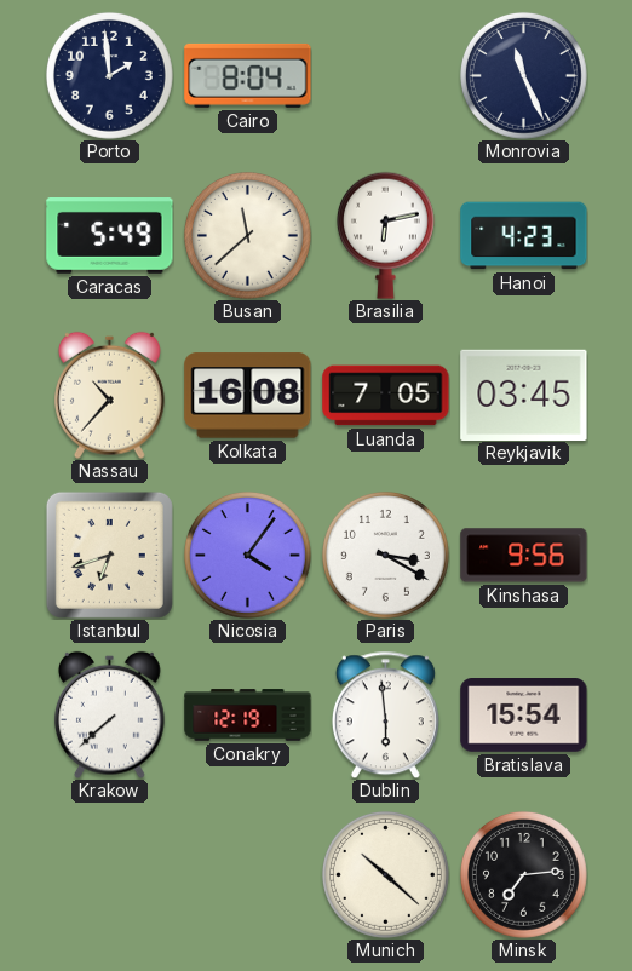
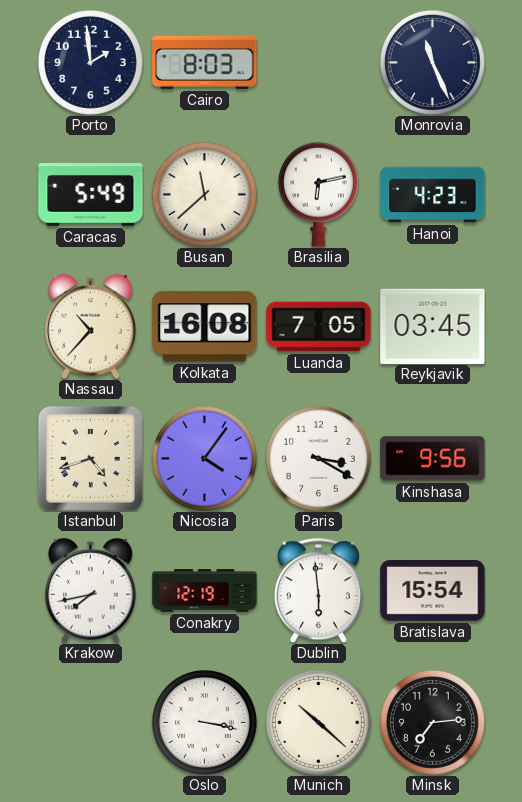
Cairo: 8:04 -> 8:03
Istanbul: 6:42 -> 4:42
Krakow: 7:38 -> 7:43
Oslo: none -> 3:17
